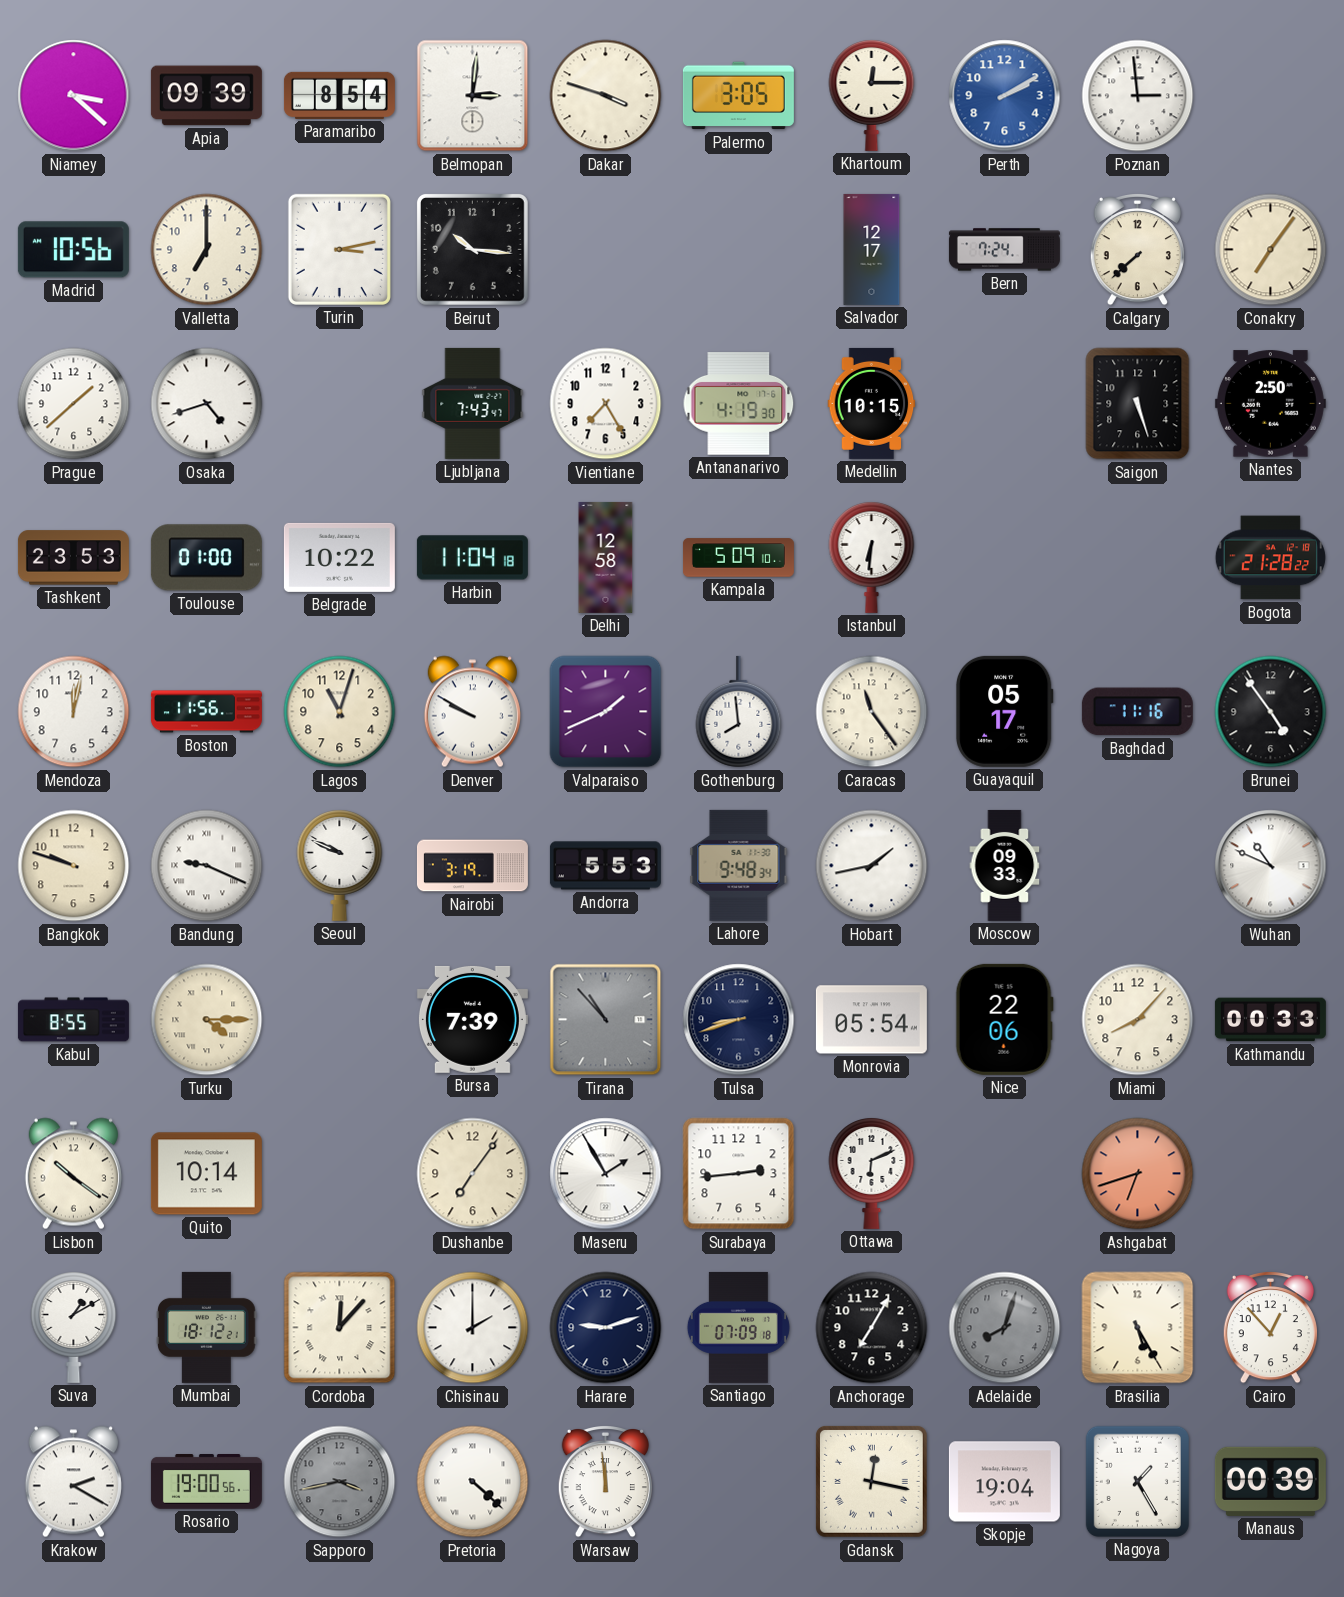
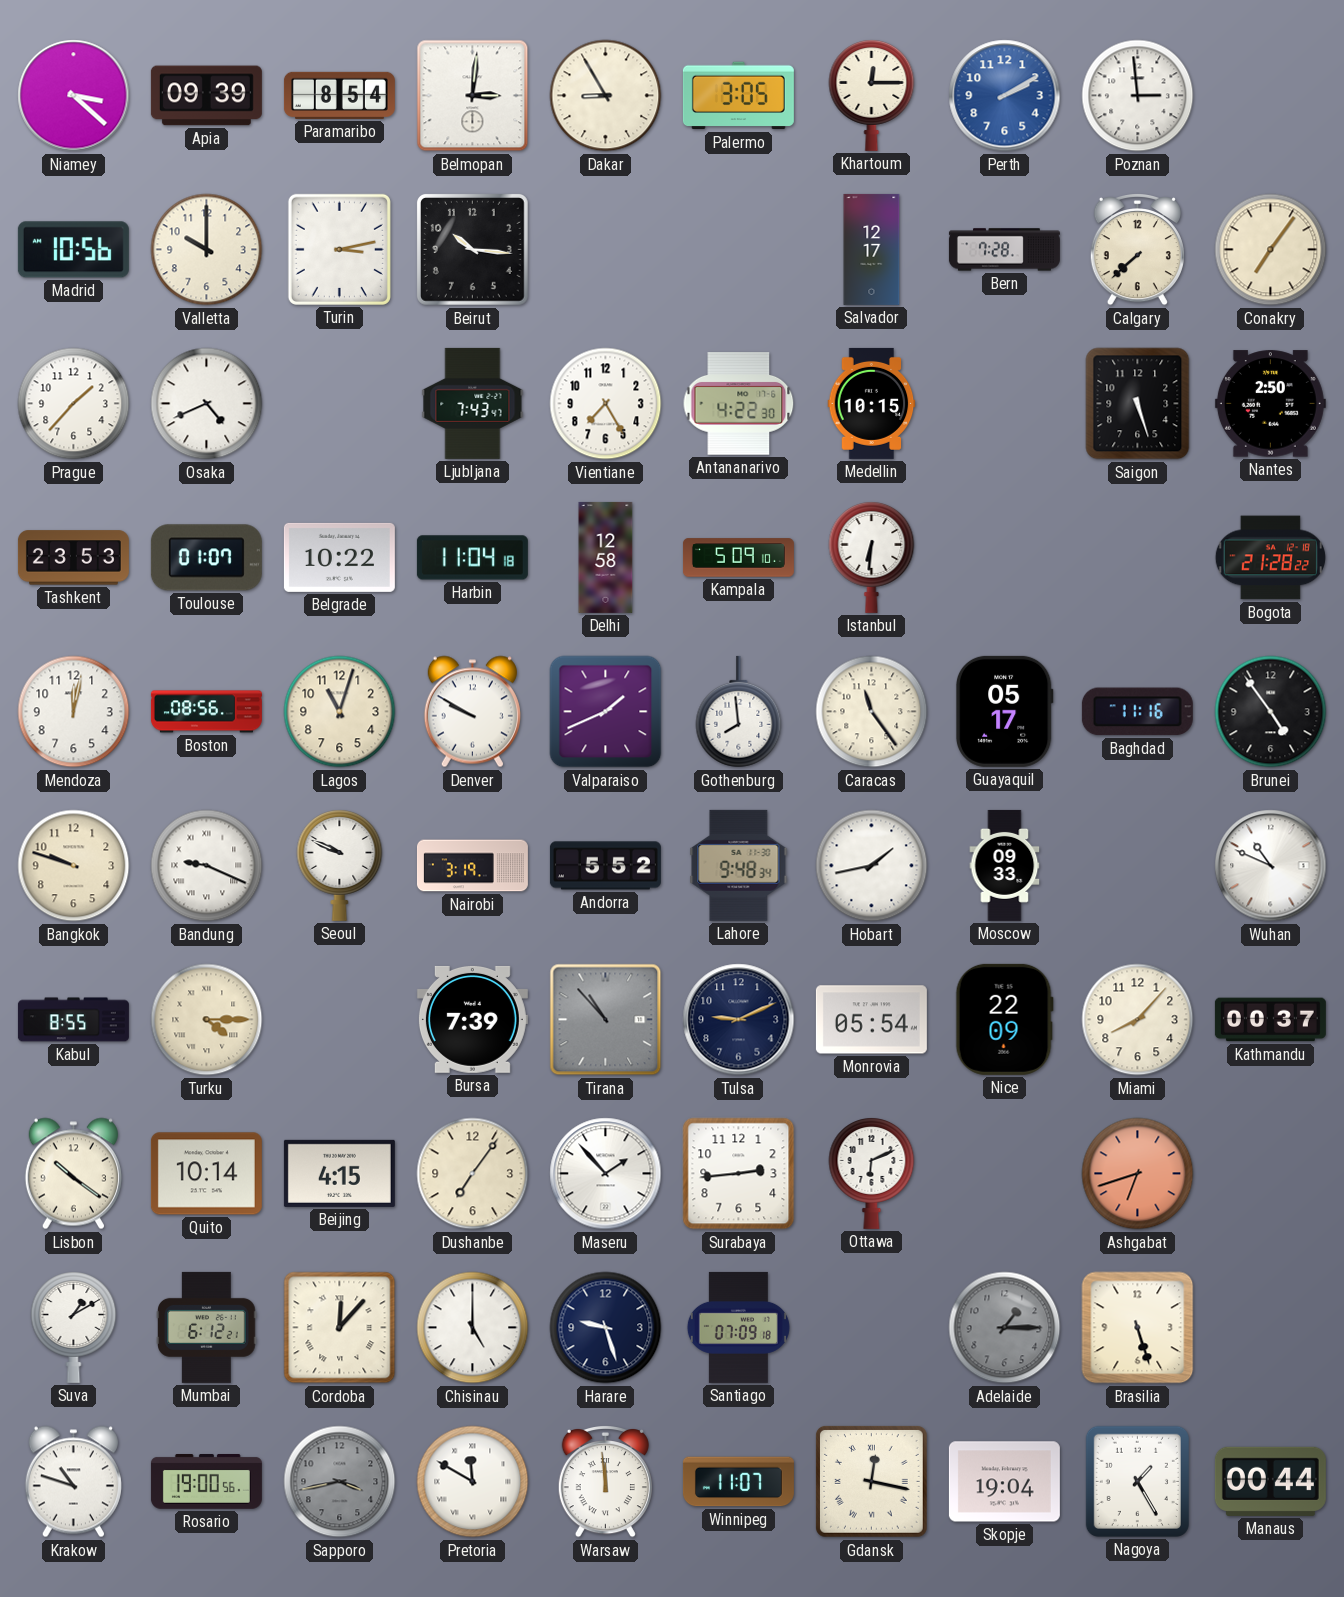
Dakar: 3:48 -> 8:55
Valletta: 7:00 -> 10:00
Bern: 7:24 -> 7:28
Prague: 1:38 -> 1:37
Osaka: 4:42 -> 4:41
Antananarivo: 4:19 -> 4:22
Toulouse: 01:00 -> 01:07
Boston: 11:56 -> 08:56
Andorra: 5:53 -> 5:52
Tulsa: 8:42 -> 9:11
Nice: 22:06 -> 22:09
Kathmandu: 00:33 -> 00:37
Beijing: none -> 4:15
Maseru: 1:55 -> 1:53
Mumbai: 18:12 -> 6:12
Chisinau: 2:00 -> 5:00
Harare: 9:12 -> 9:27
Anchorage: 7:05 -> none
Adelaide: 8:03 -> 1:15
Brasilia: 5:25 -> 5:27
Cairo: 12:53 -> none
Krakow: 2:20 -> 10:48
Pretoria: 4:22 -> 11:50
Winnipeg: none -> 11:07
Manaus: 00:39 -> 00:44
